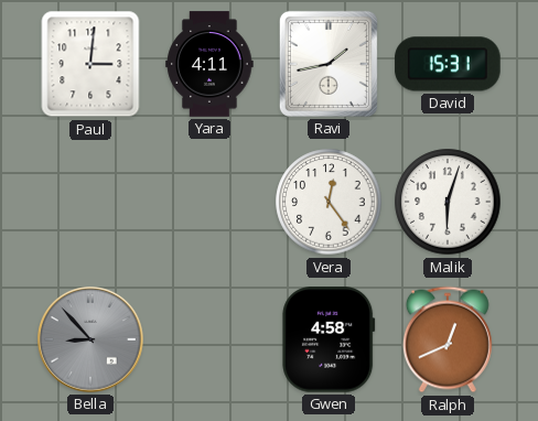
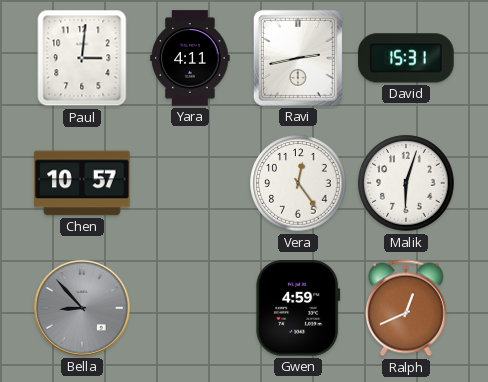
Ravi: 1:43 -> 2:43
Chen: none -> 10:57
Gwen: 4:58 -> 4:59
